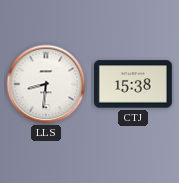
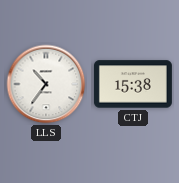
LLS: 8:31 -> 10:36
